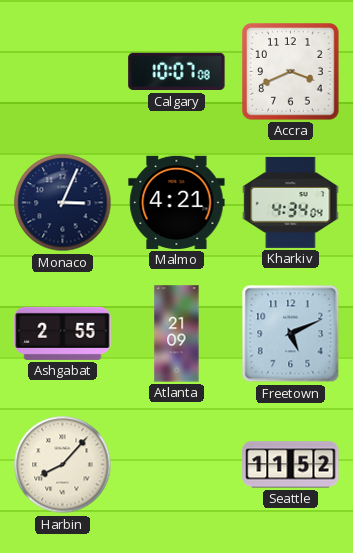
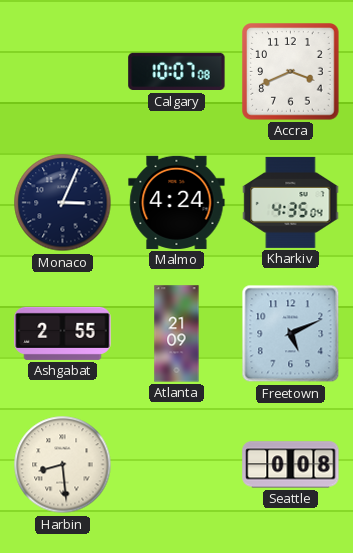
Malmo: 4:21 -> 4:24
Kharkiv: 4:34 -> 4:35
Harbin: 8:07 -> 8:29
Seattle: 11:52 -> 0:08
